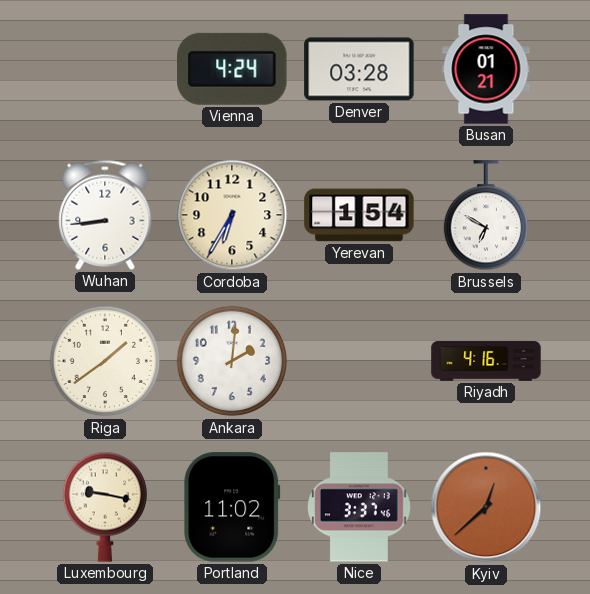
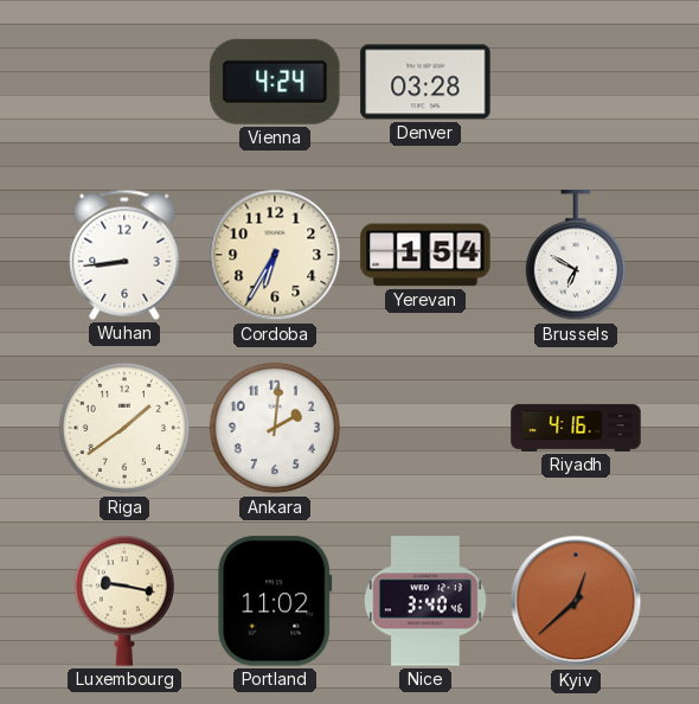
Busan: 01:21 -> none
Nice: 3:37 -> 3:40
